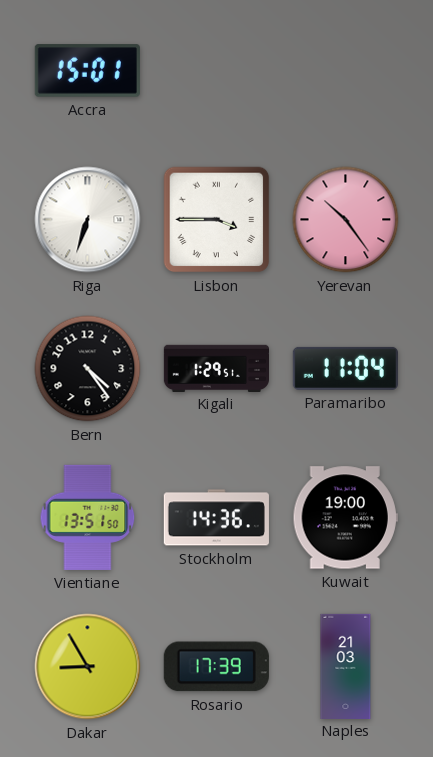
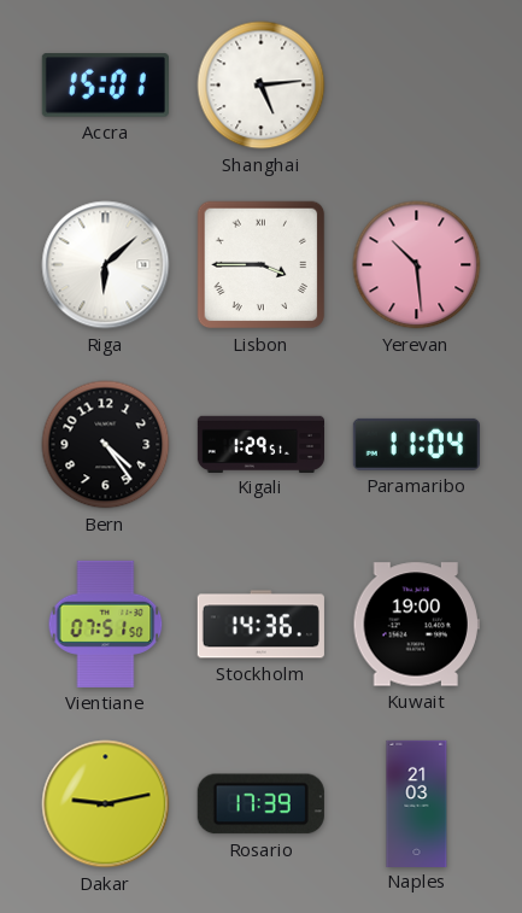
Shanghai: none -> 5:14
Riga: 6:33 -> 6:08
Yerevan: 10:24 -> 10:29
Vientiane: 13:51 -> 07:51
Dakar: 8:55 -> 9:13
